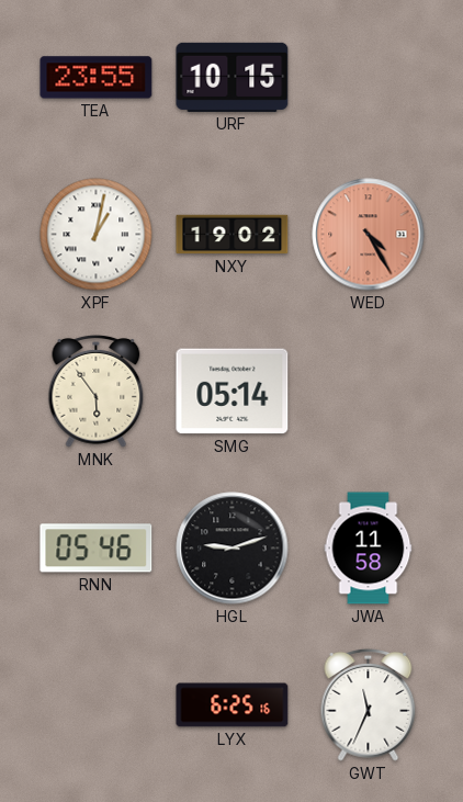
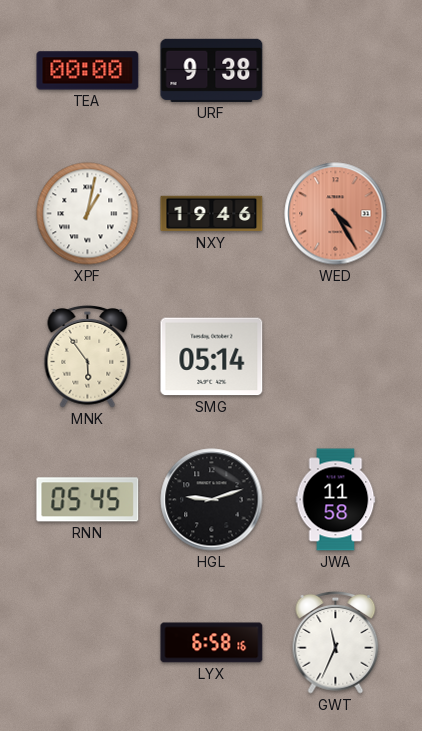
TEA: 23:55 -> 00:00
URF: 10:15 -> 9:38
NXY: 19:02 -> 19:46
RNN: 05:46 -> 05:45
LYX: 6:25 -> 6:58
